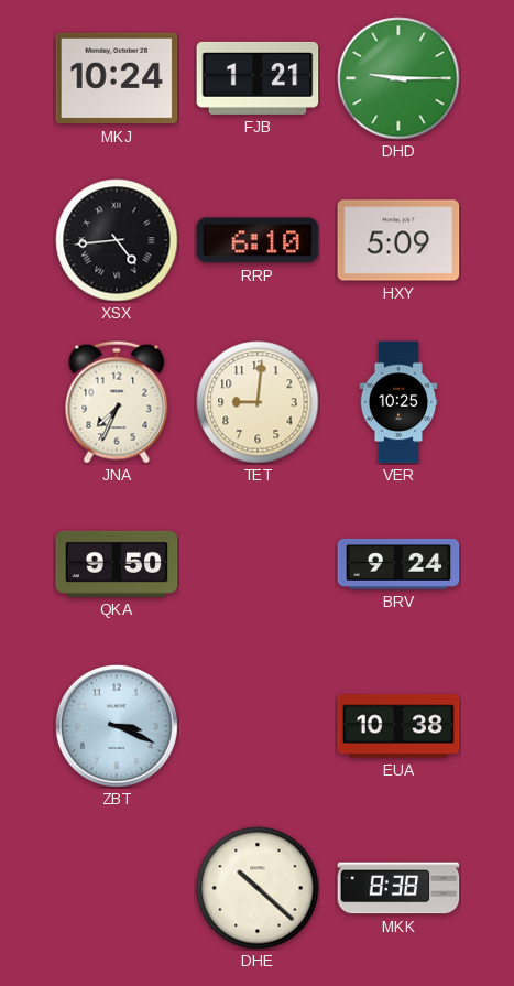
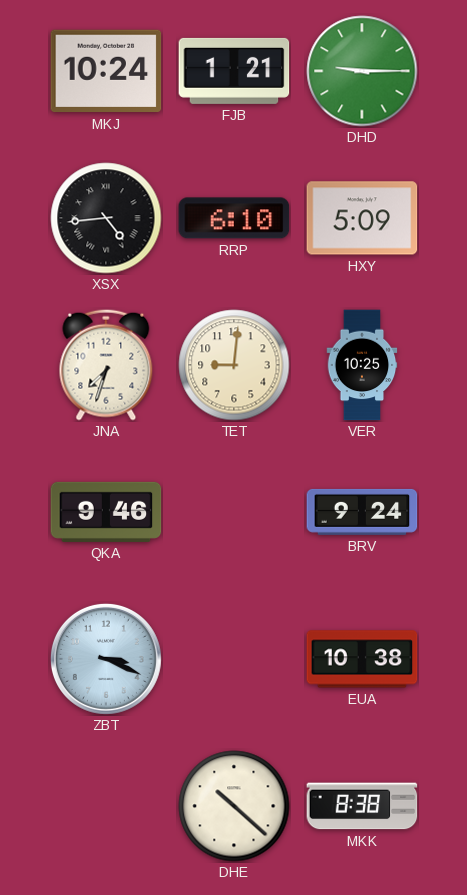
JNA: 7:34 -> 7:33
QKA: 9:50 -> 9:46
